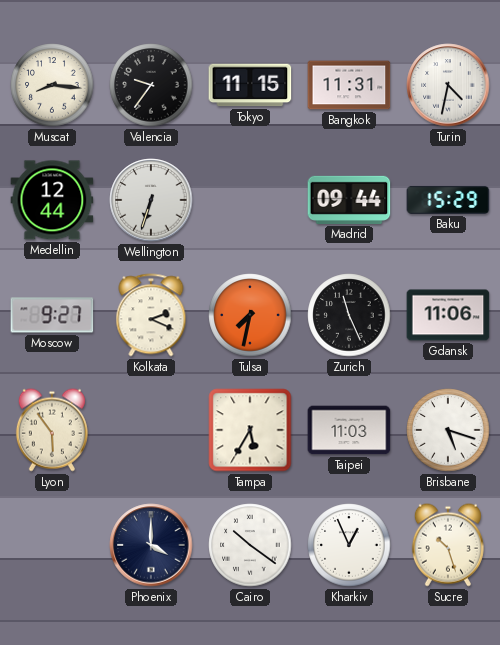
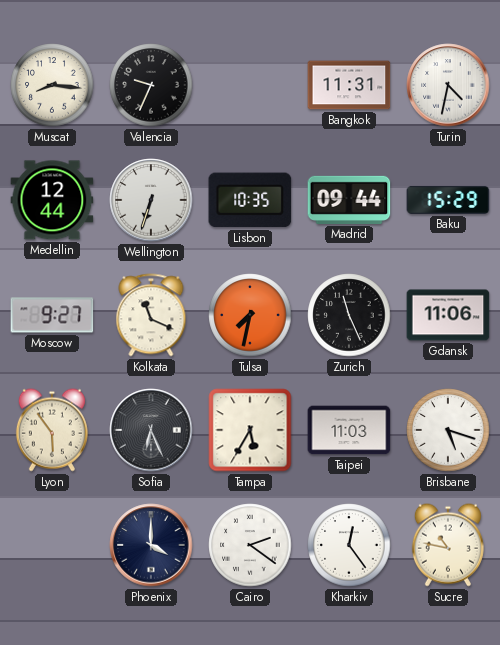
Valencia: 9:36 -> 9:34
Tokyo: 11:15 -> none
Lisbon: none -> 10:35
Kolkata: 2:19 -> 11:19
Sofia: none -> 6:26
Cairo: 10:21 -> 2:21
Kharkiv: 12:56 -> 12:24
Sucre: 10:27 -> 10:47
